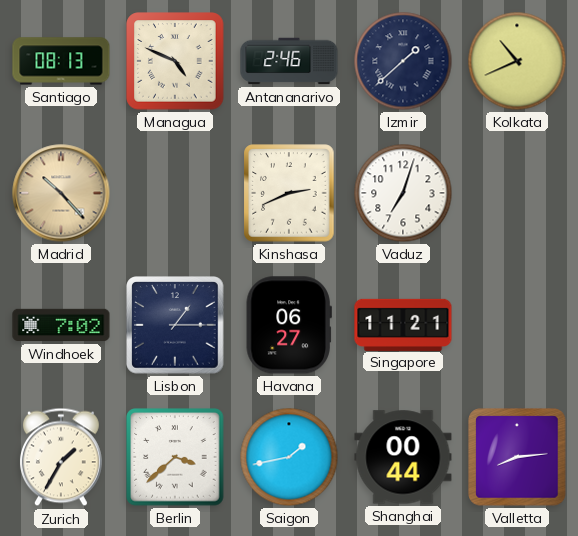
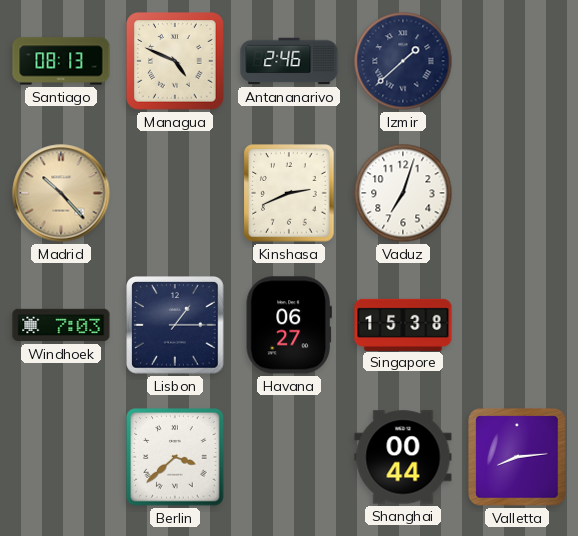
Kolkata: 10:41 -> none
Windhoek: 7:02 -> 7:03
Singapore: 11:21 -> 15:38
Zurich: 1:35 -> none
Saigon: 1:43 -> none
